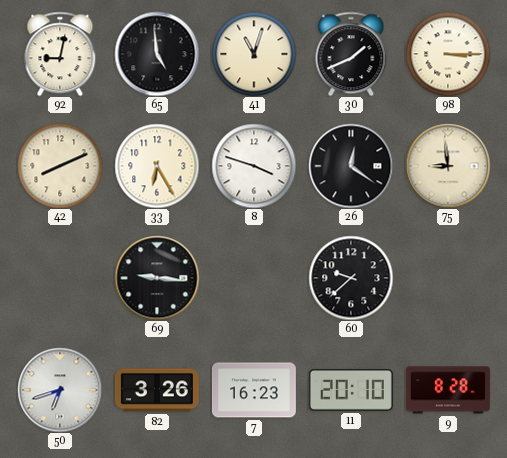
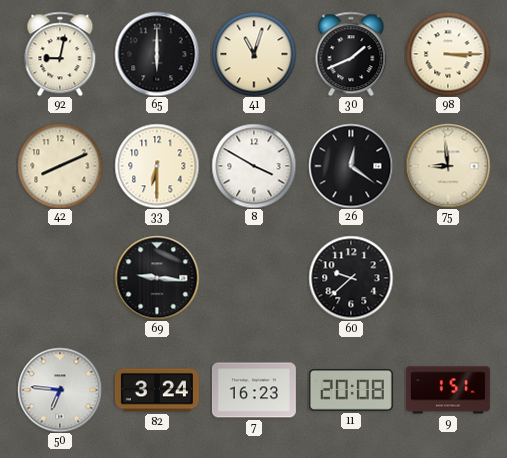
65: 4:59 -> 6:00
33: 6:25 -> 6:30
8: 3:48 -> 3:50
50: 6:42 -> 6:46
82: 3:26 -> 3:24
11: 20:10 -> 20:08
9: 8:28 -> 1:51
